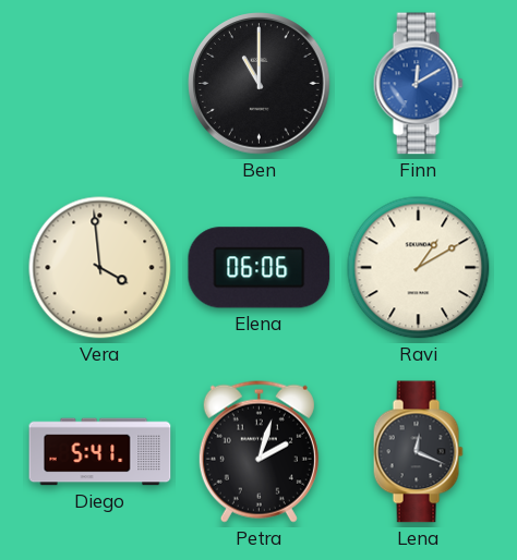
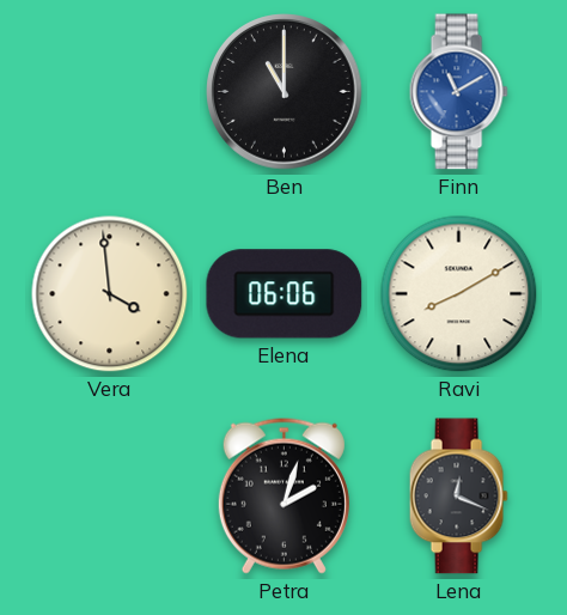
Finn: 12:10 -> 11:10
Ravi: 1:10 -> 8:10
Diego: 5:41 -> none
